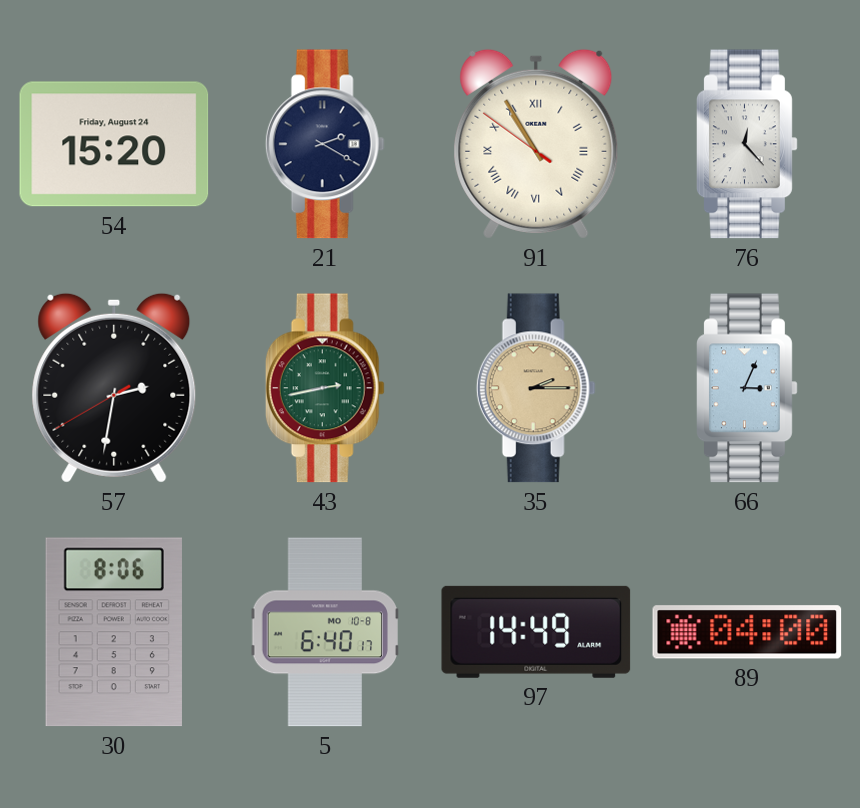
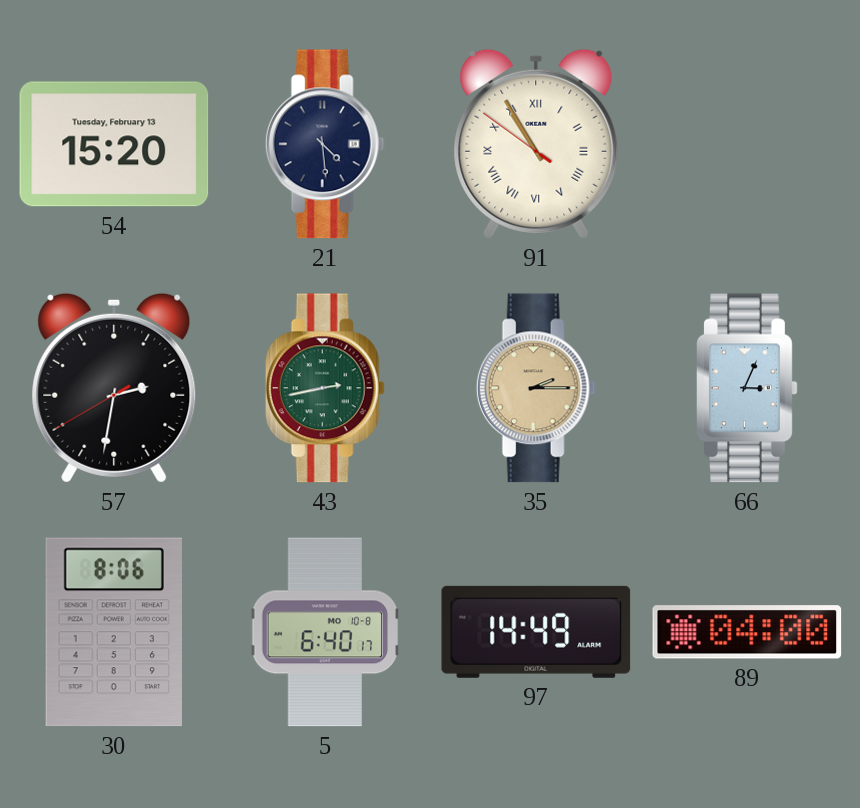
54 date: Friday, August 24 -> Tuesday, February 13
21: 2:20 -> 4:29
76: 12:23 -> none
